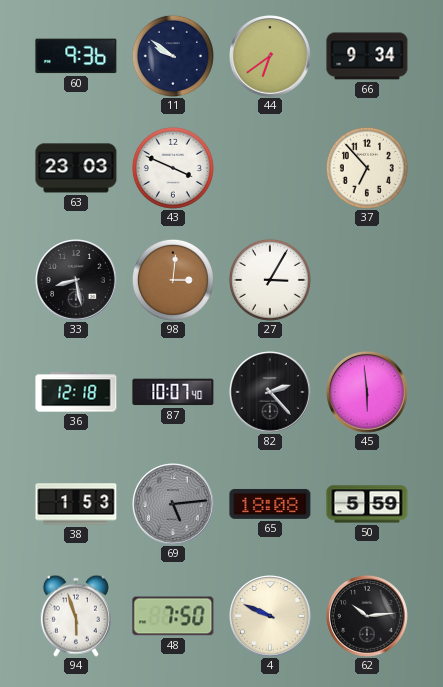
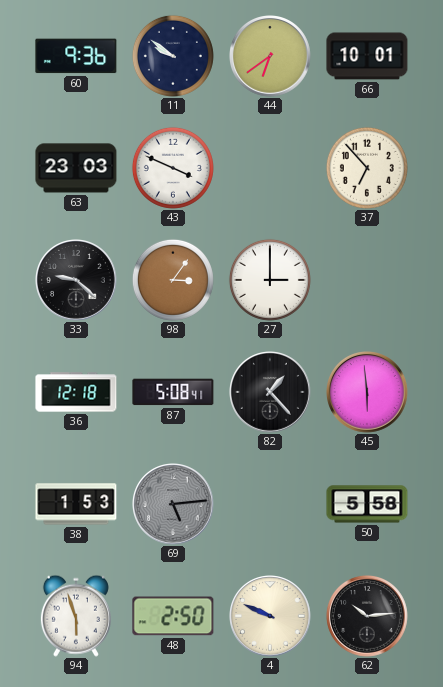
66: 9:34 -> 10:01
33: 8:28 -> 9:22
98: 3:01 -> 3:06
27: 3:05 -> 3:00
87: 10:07 -> 5:08
82: 2:23 -> 1:23
65: 18:08 -> none
50: 5:59 -> 5:58
48: 7:50 -> 2:50
